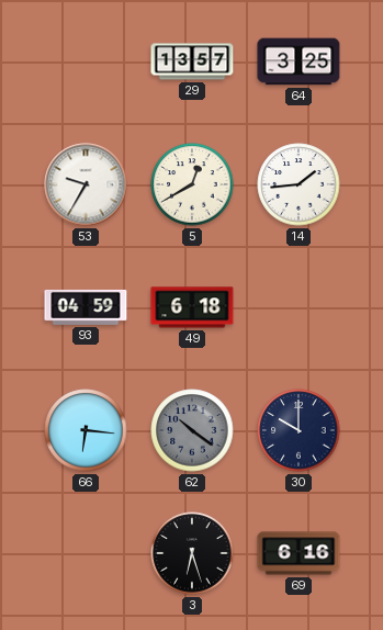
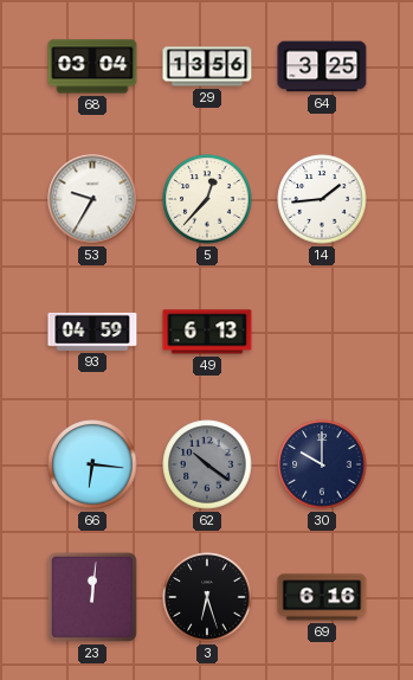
68: none -> 03:04
29: 13:57 -> 13:56
5: 12:40 -> 12:37
49: 6:18 -> 6:13
23: none -> 12:01
